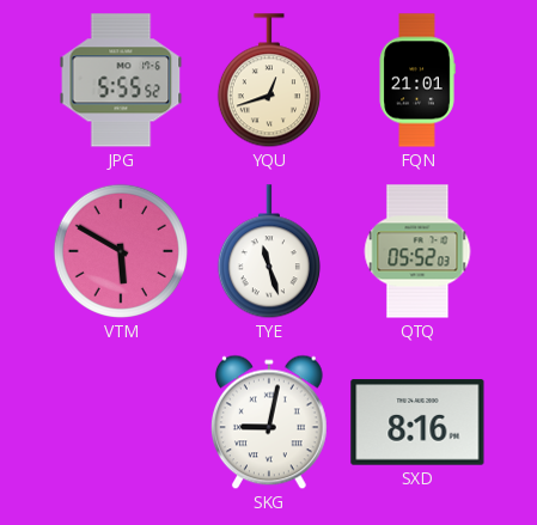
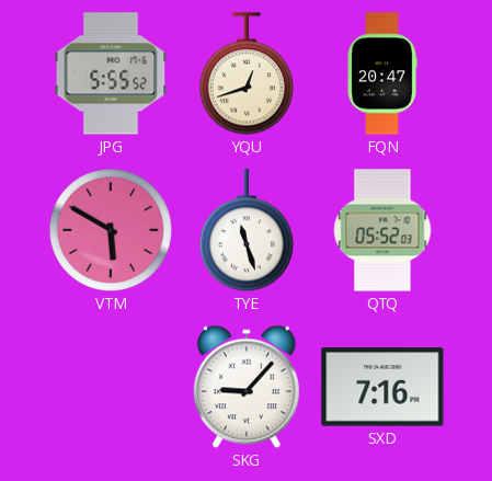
FQN: 21:01 -> 20:47
SKG: 9:02 -> 9:07
SXD: 8:16 -> 7:16
